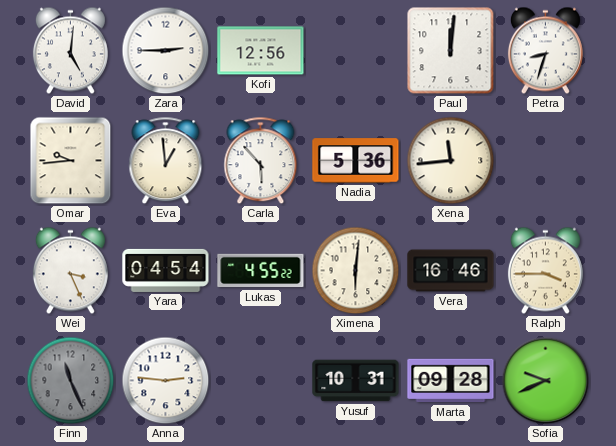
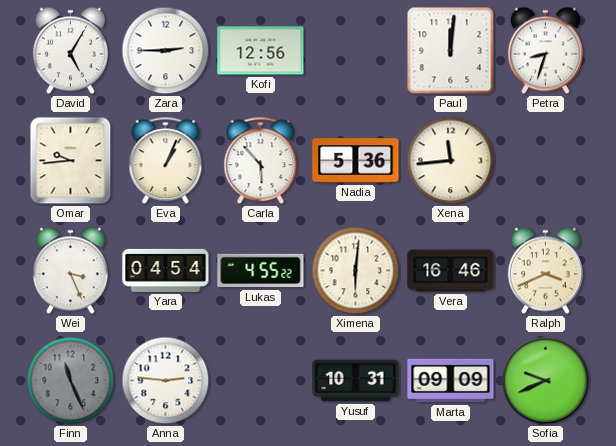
David: 5:01 -> 5:05
Eva: 12:59 -> 1:04
Ralph: 3:45 -> 3:41
Marta: 09:28 -> 09:09
